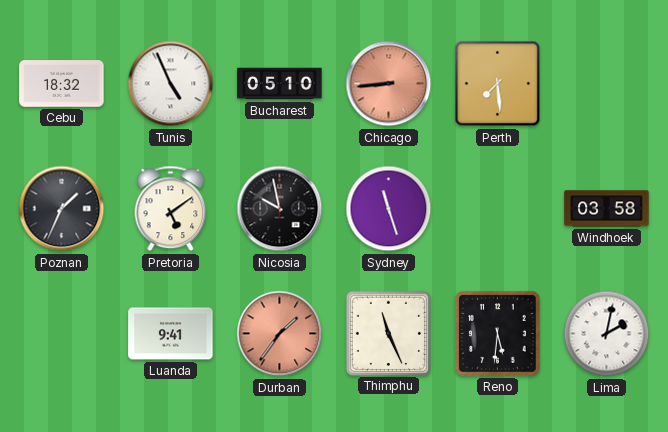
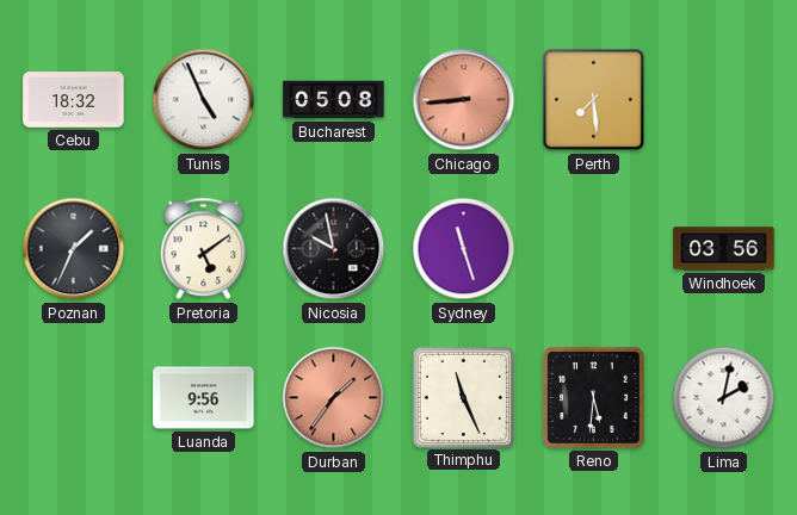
Bucharest: 05:10 -> 05:08
Windhoek: 03:58 -> 03:56
Luanda: 9:41 -> 9:56
